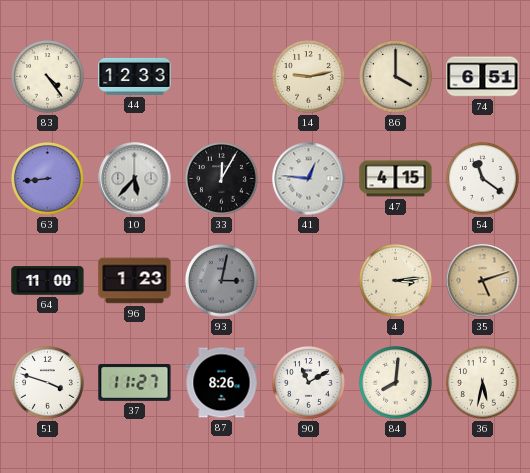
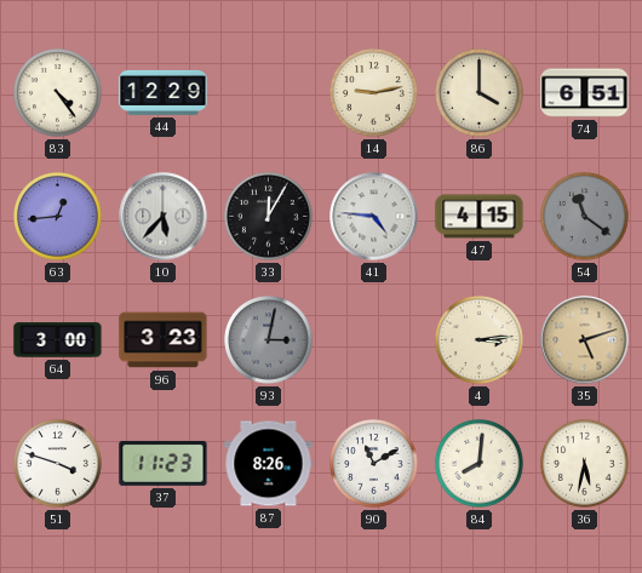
44: 12:33 -> 12:29
63: 8:44 -> 12:44
41: 12:46 -> 4:46
54 dial: white -> grey
64: 11:00 -> 3:00
96: 1:23 -> 3:23
37: 11:27 -> 11:23
